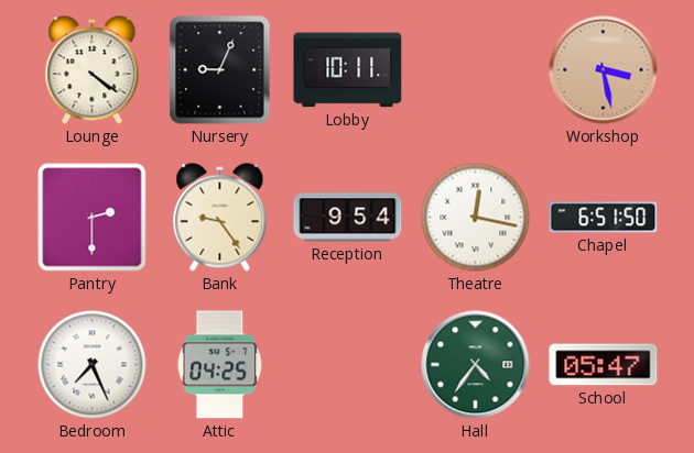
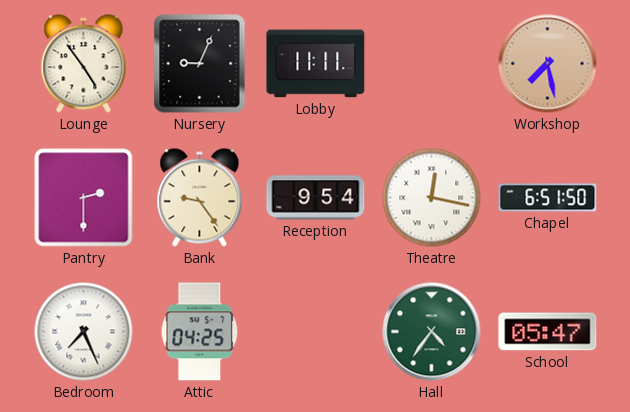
Lounge: 4:21 -> 4:54
Lobby: 10:11 -> 11:11
Workshop: 3:28 -> 7:28
